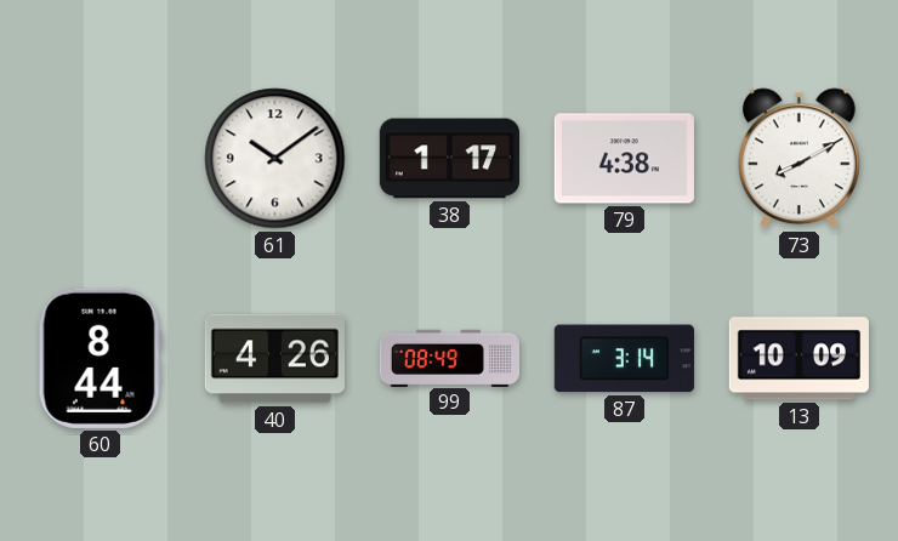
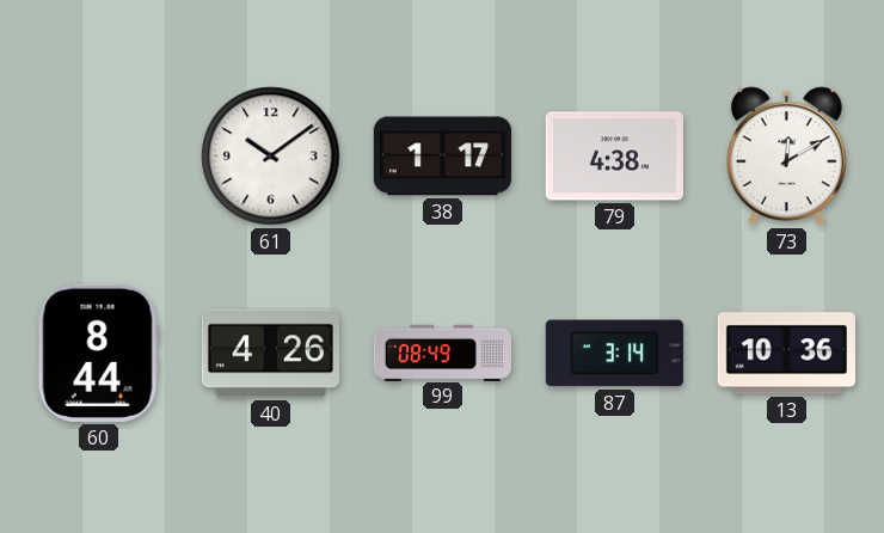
73: 8:10 -> 12:10
13: 10:09 -> 10:36
